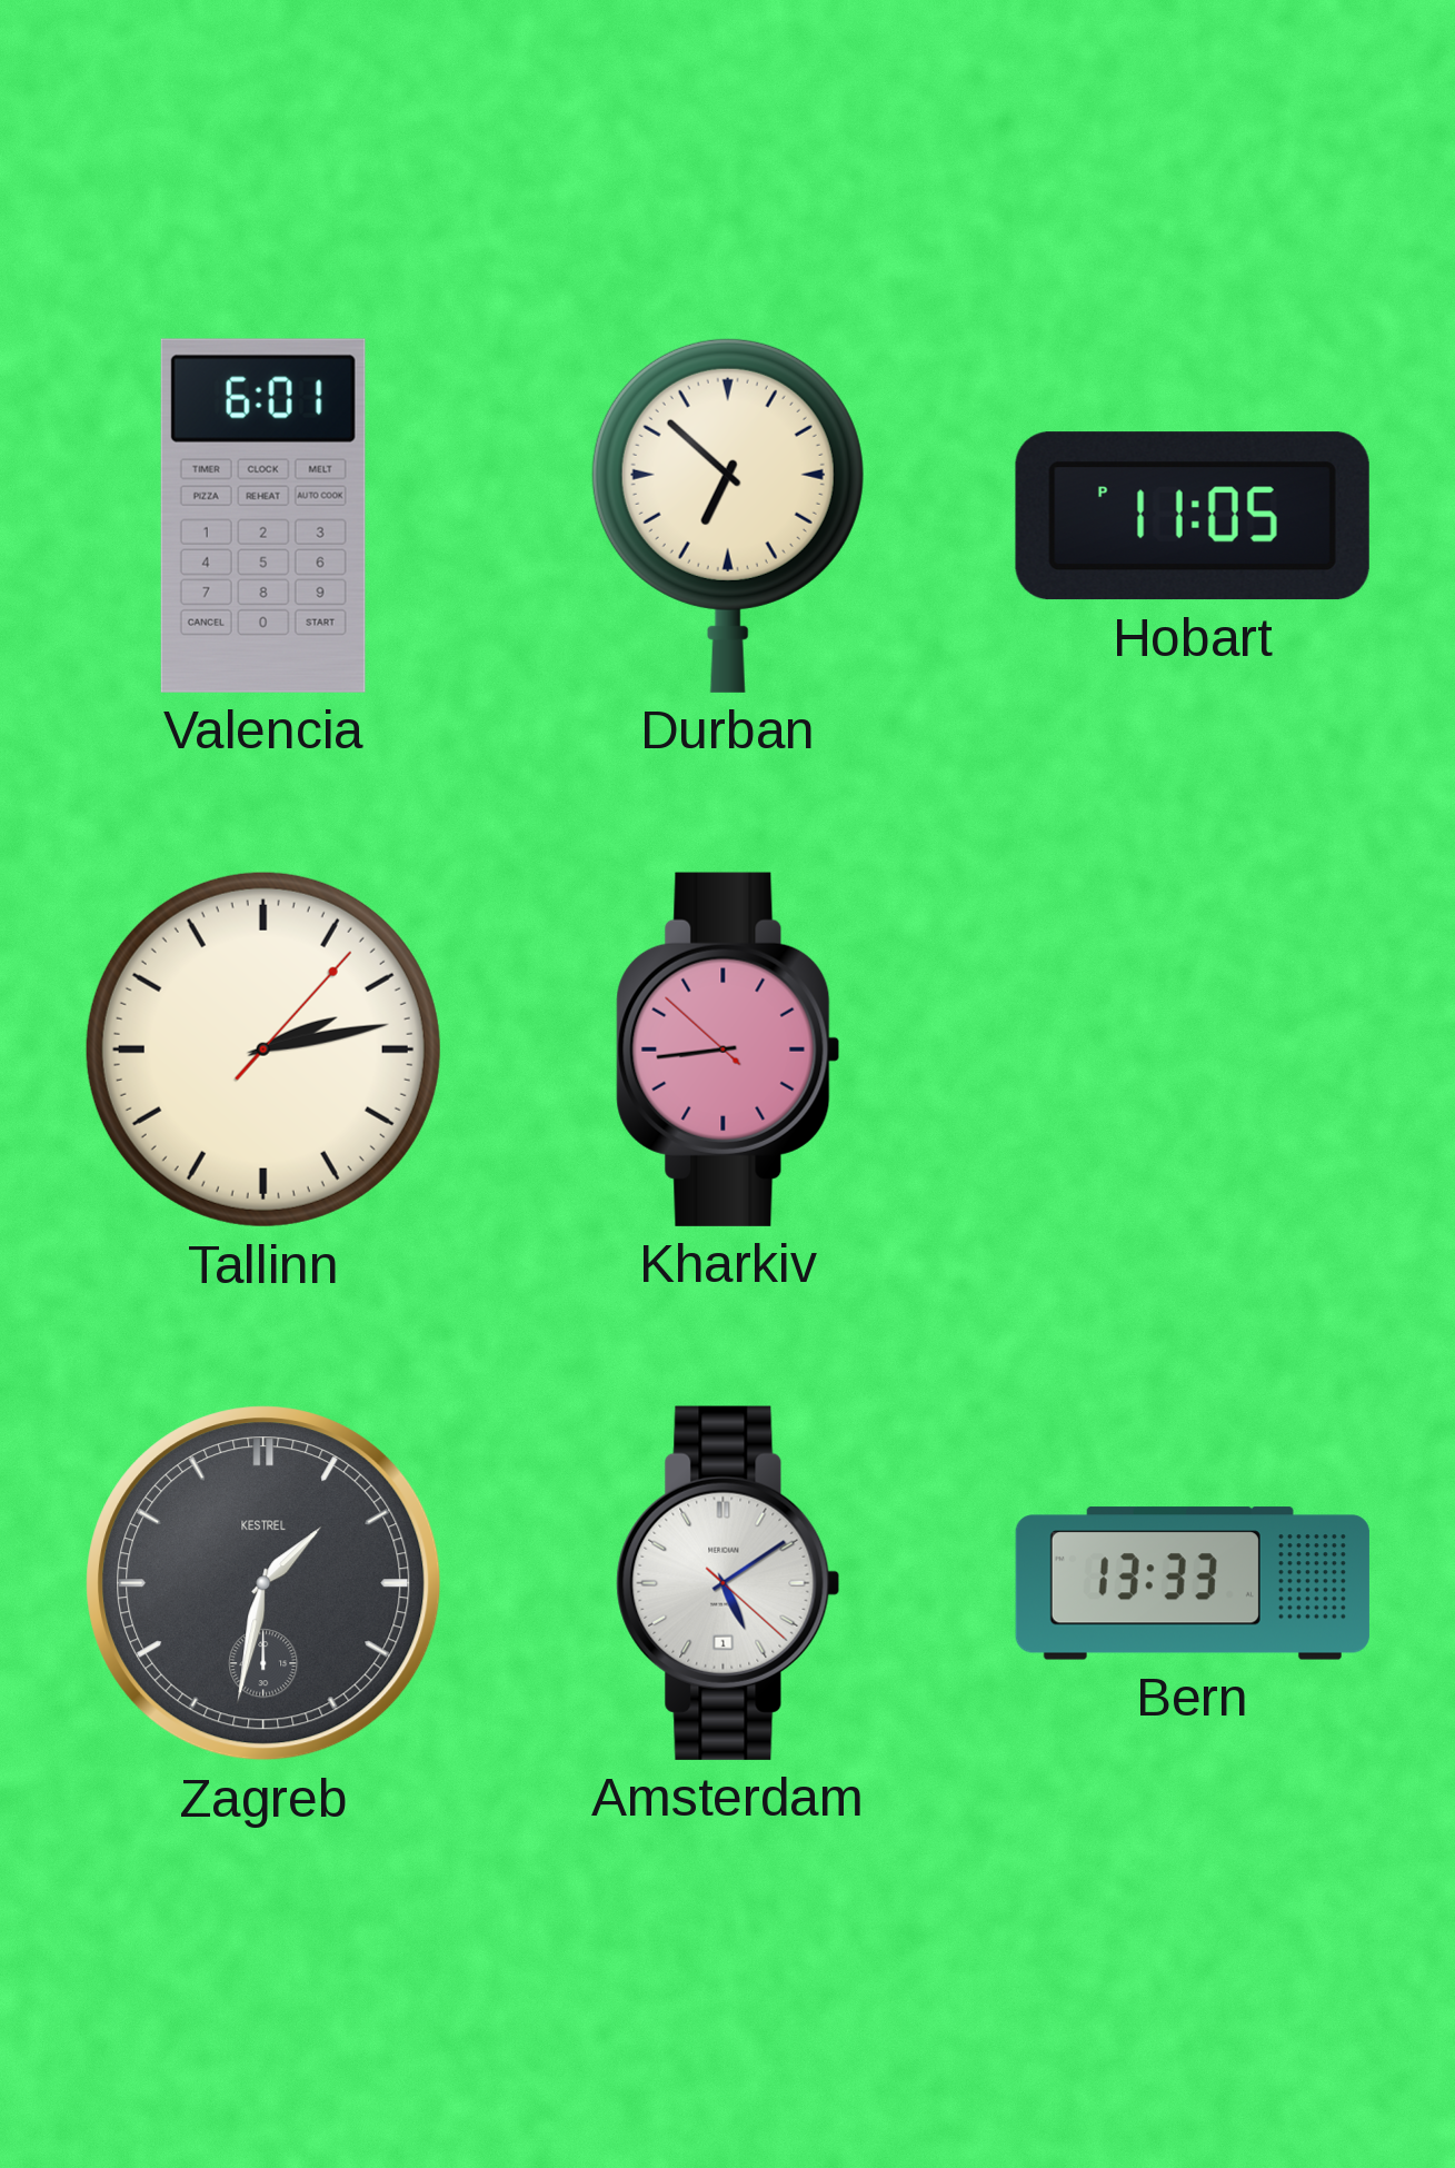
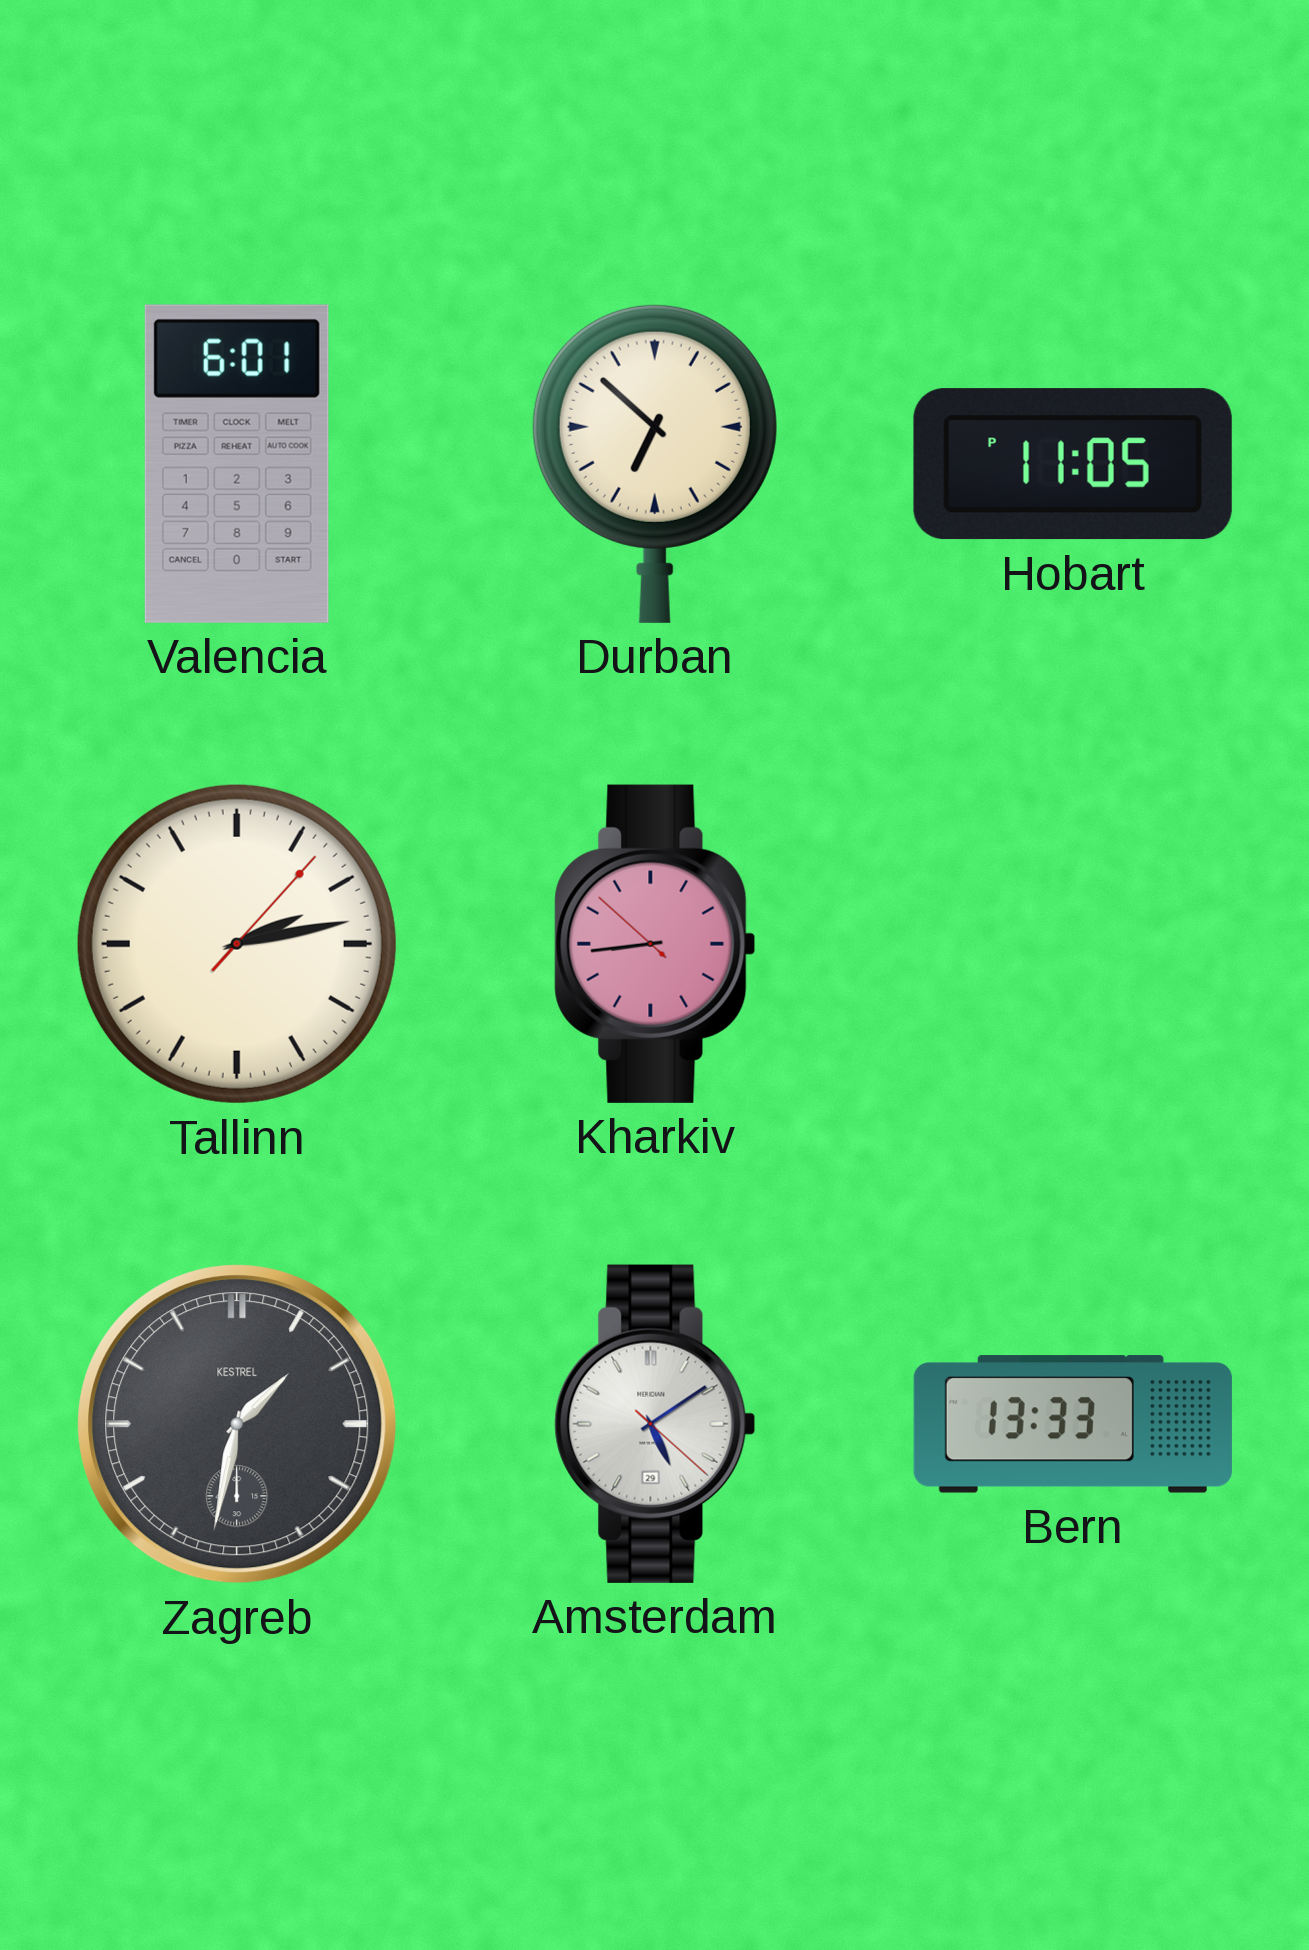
Amsterdam date: 1 -> 29
